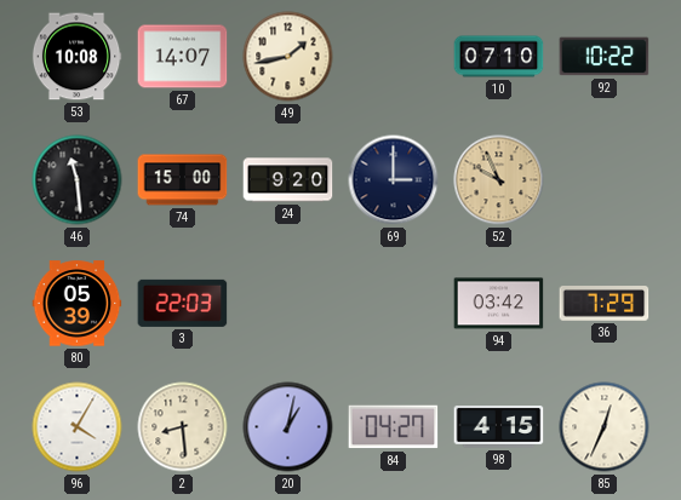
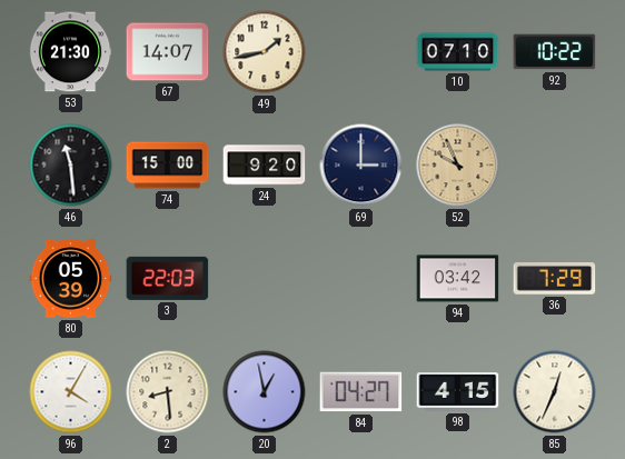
53: 10:08 -> 21:30
20: 1:02 -> 12:58
